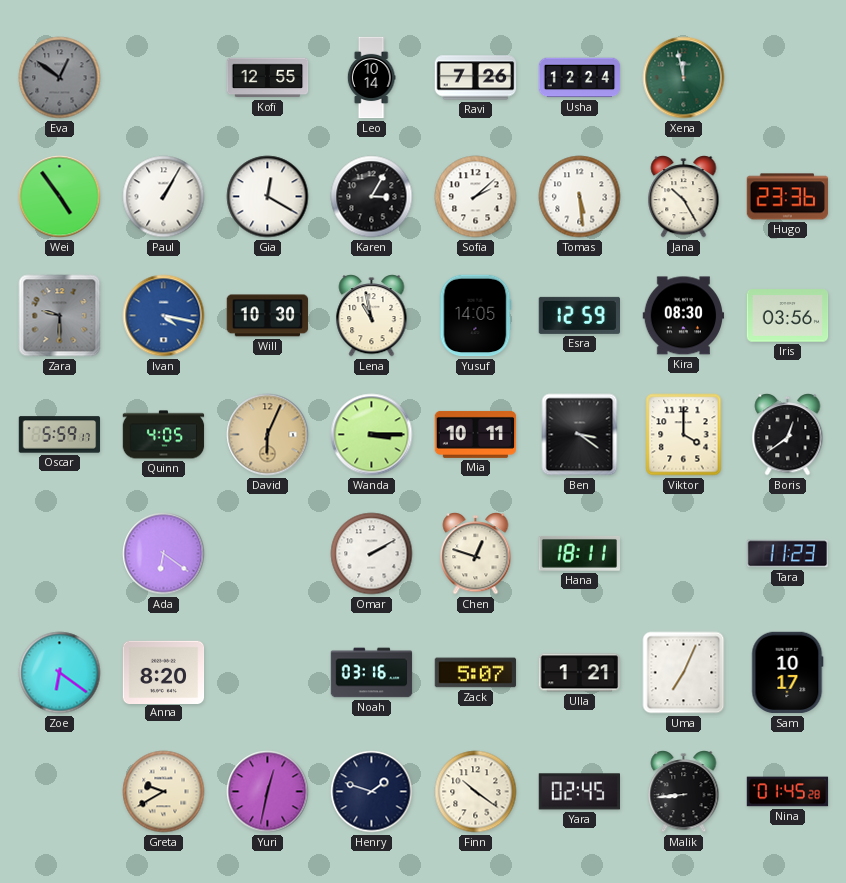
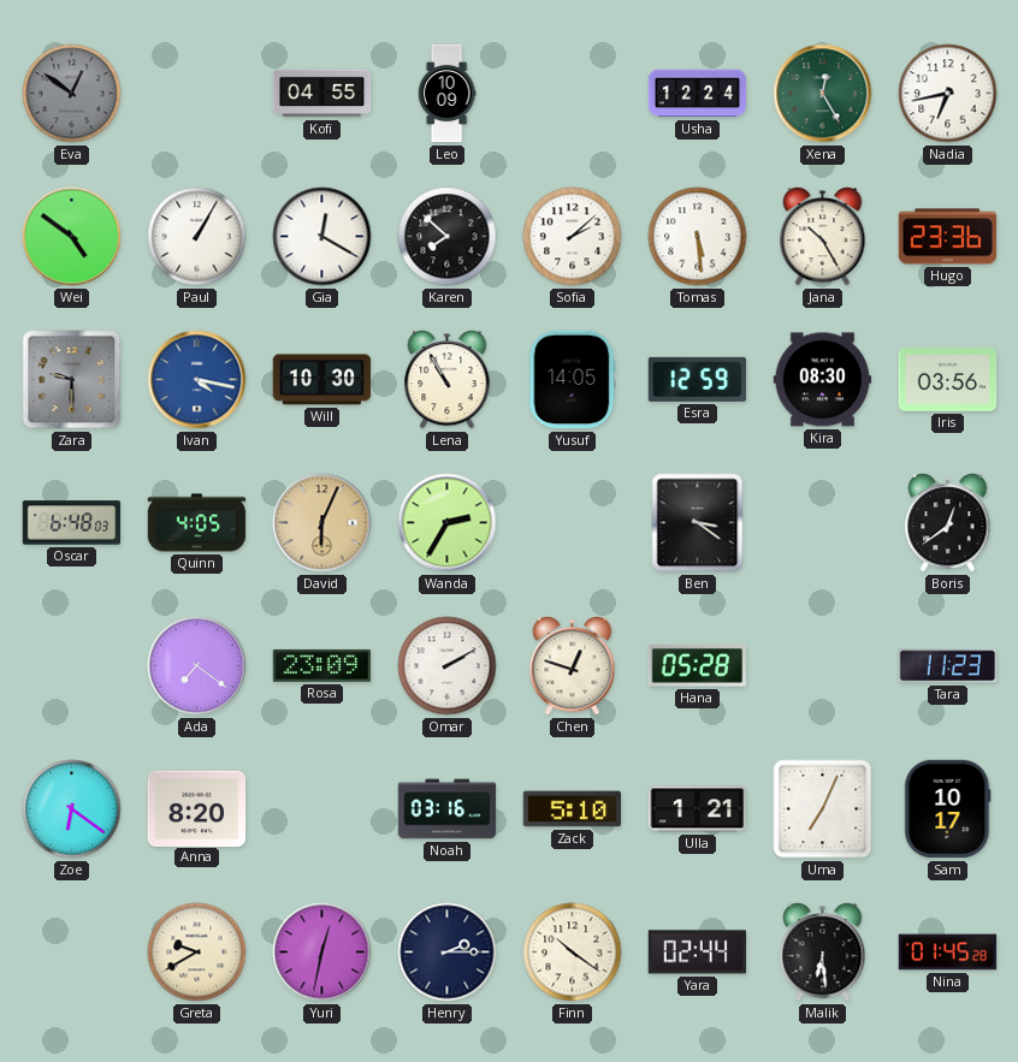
Kofi: 12:55 -> 04:55
Leo: 10:14 -> 10:09
Ravi: 7:26 -> none
Xena: 11:58 -> 12:25
Nadia: none -> 6:43
Wei: 4:54 -> 4:51
Karen: 3:05 -> 7:52
Lena: 10:58 -> 10:55
Oscar: 5:59 -> 6:48
Wanda: 3:15 -> 2:35
Mia: 10:11 -> none
Viktor: 4:00 -> none
Ada: 6:21 -> 7:21
Rosa: none -> 23:09
Hana: 18:11 -> 05:28
Zack: 5:07 -> 5:10
Henry: 1:48 -> 2:15
Yara: 02:45 -> 02:44
Malik: 8:44 -> 6:29
